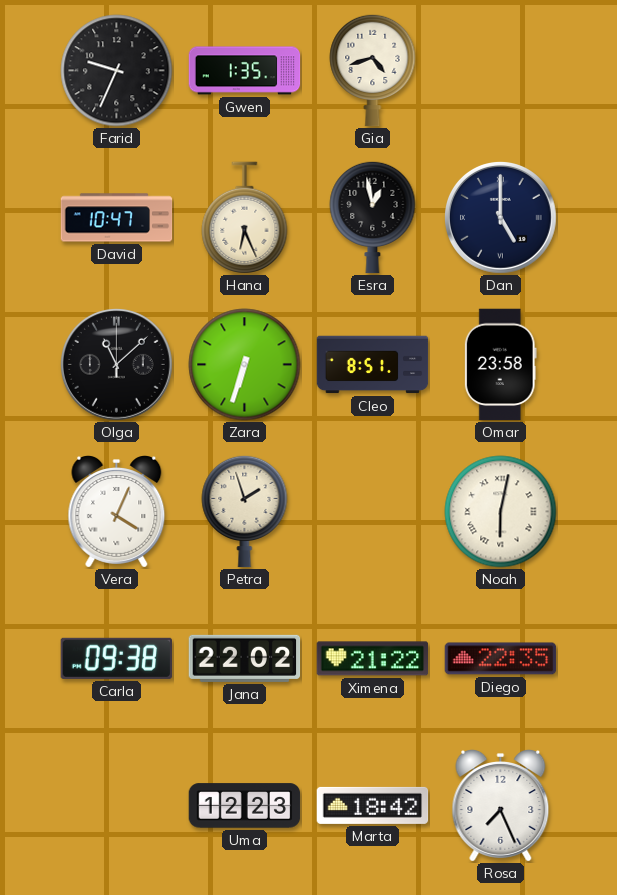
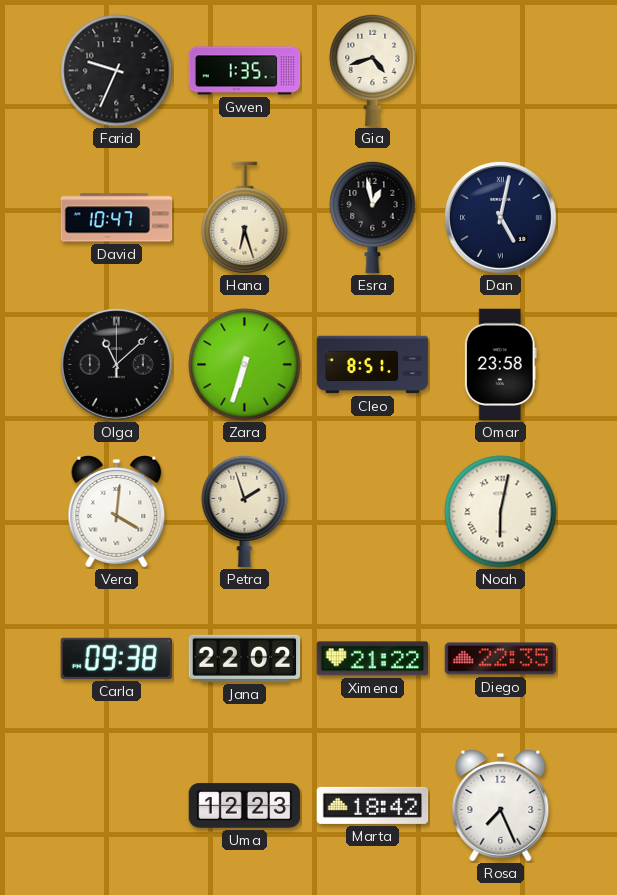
Hana: 6:26 -> 6:27
Dan: 5:00 -> 5:02
Vera: 4:04 -> 4:01
